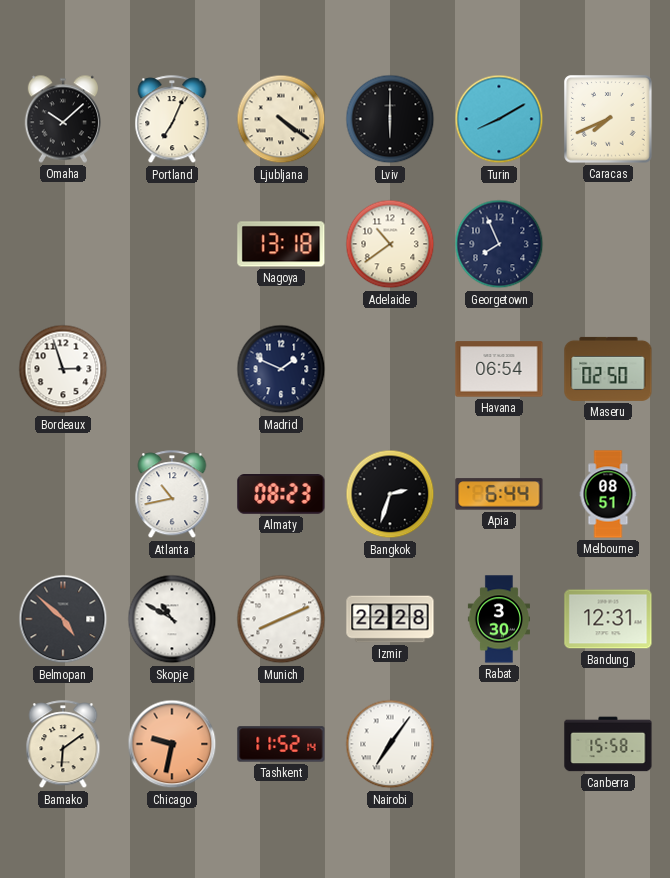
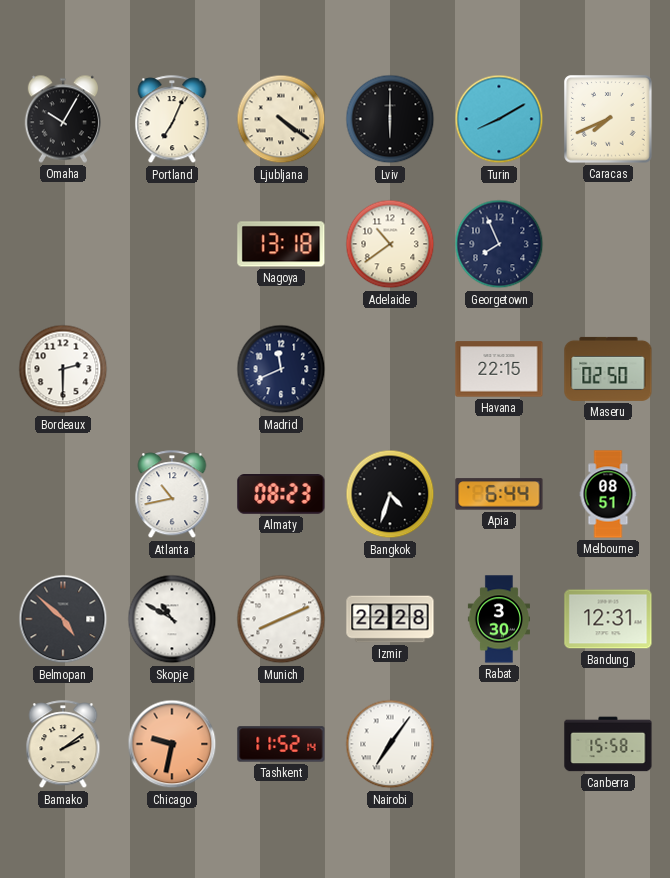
Omaha: 10:08 -> 10:05
Bordeaux: 2:57 -> 2:30
Madrid: 1:49 -> 11:41
Havana: 06:54 -> 22:15
Bangkok: 2:33 -> 4:33
Bamako: 6:09 -> 2:09
